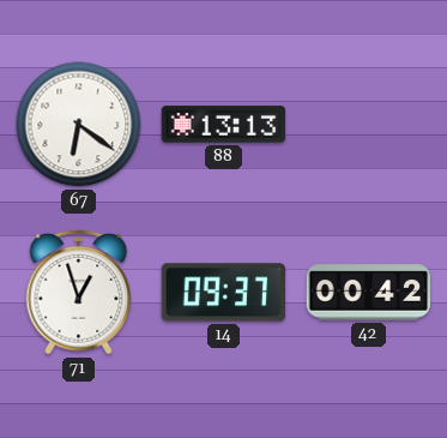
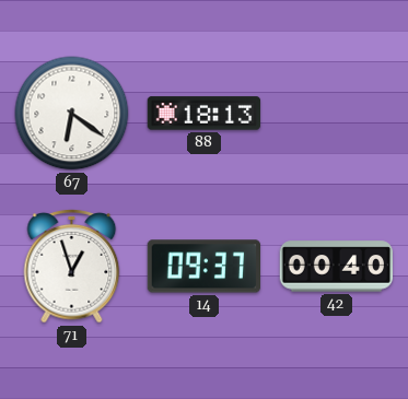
88: 13:13 -> 18:13
42: 00:42 -> 00:40
